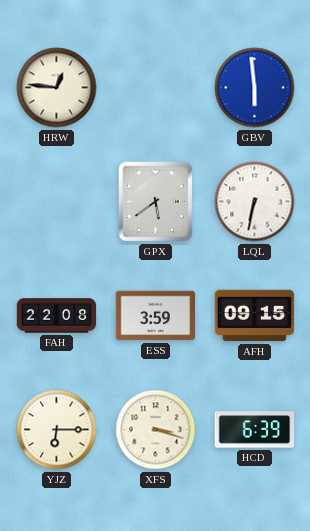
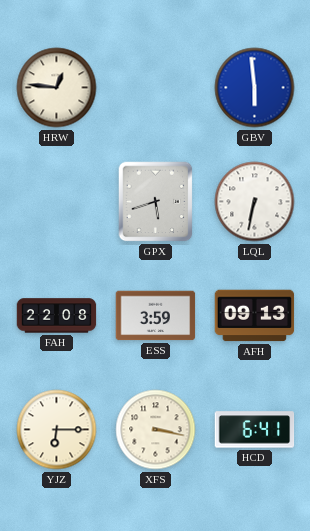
GPX: 5:39 -> 5:42
AFH: 09:15 -> 09:13
XFS: 3:18 -> 3:17
HCD: 6:39 -> 6:41
